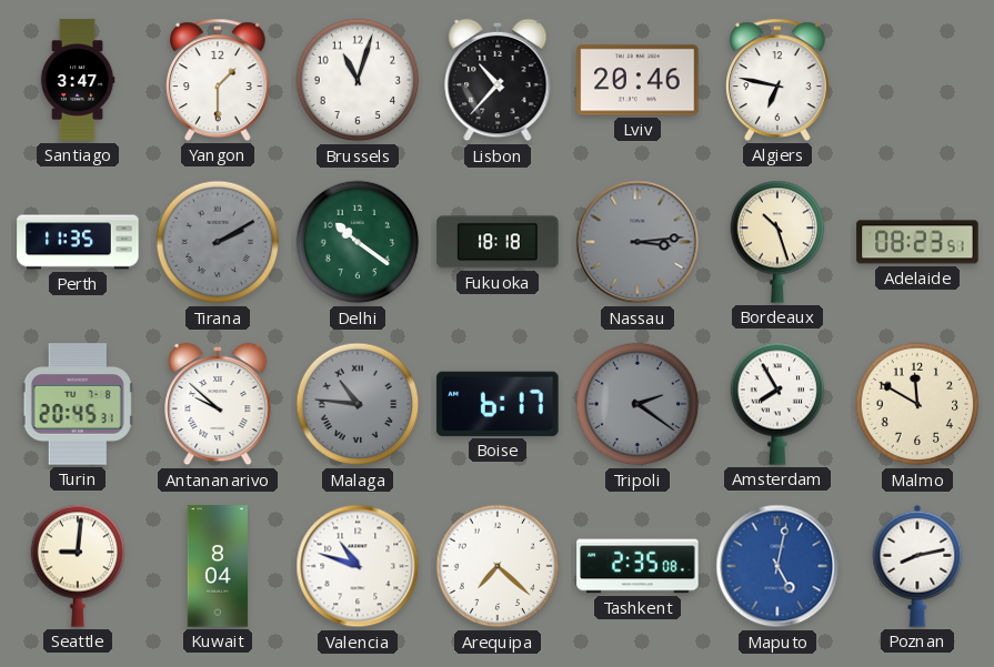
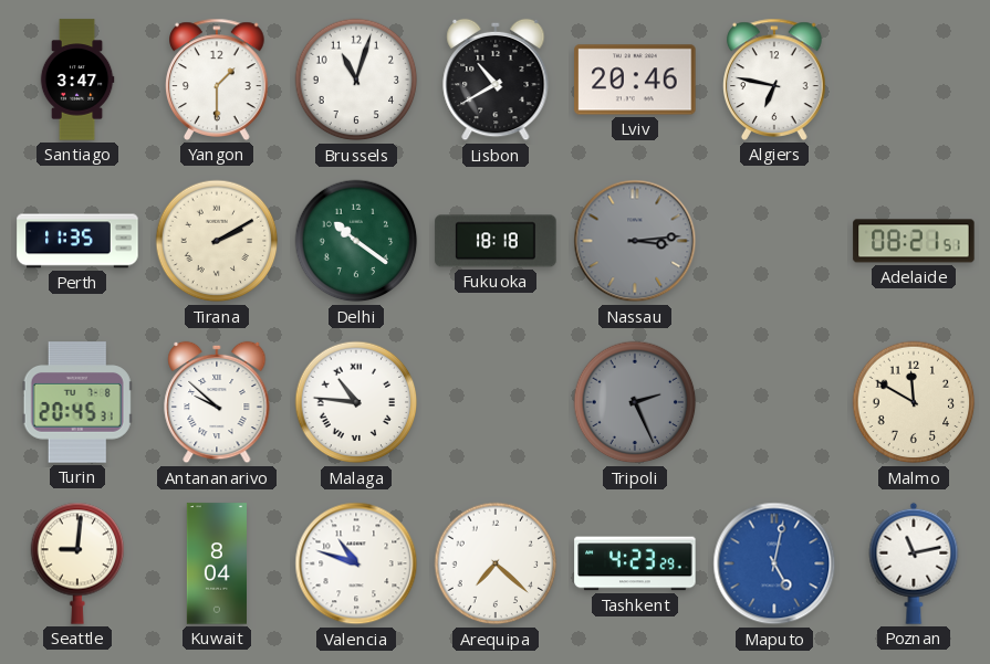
Lisbon: 10:37 -> 10:40
Tirana dial: grey -> cream
Bordeaux: 10:27 -> none
Adelaide: 08:23 -> 08:21
Malaga dial: grey -> white
Boise: 6:17 -> none
Tripoli: 2:21 -> 2:26
Amsterdam: 7:55 -> none
Tashkent: 2:35 -> 4:23
Poznan: 8:13 -> 11:13
